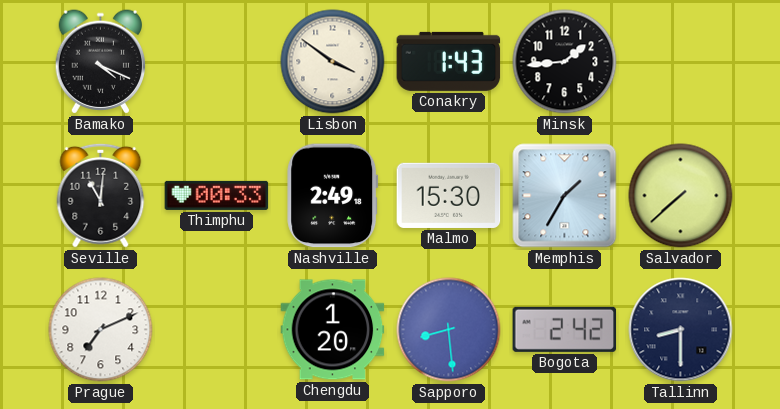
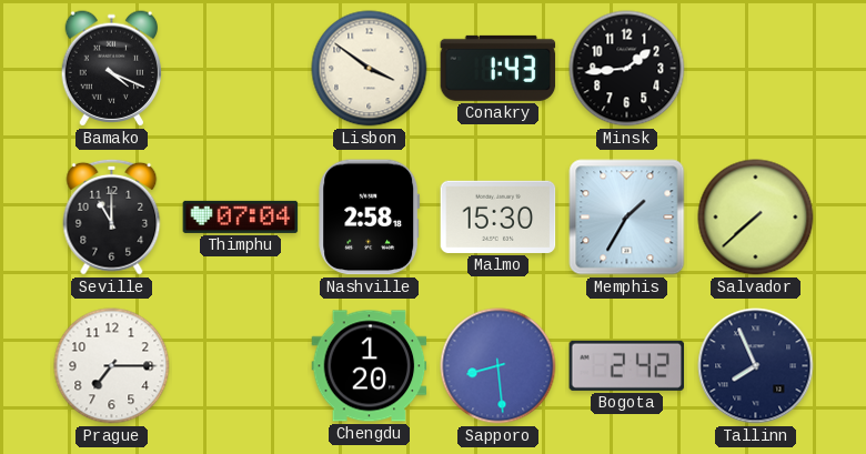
Seville: 11:01 -> 11:00
Thimphu: 00:33 -> 07:04
Nashville: 2:49 -> 2:58
Prague: 7:11 -> 7:15
Tallinn: 8:30 -> 7:56
